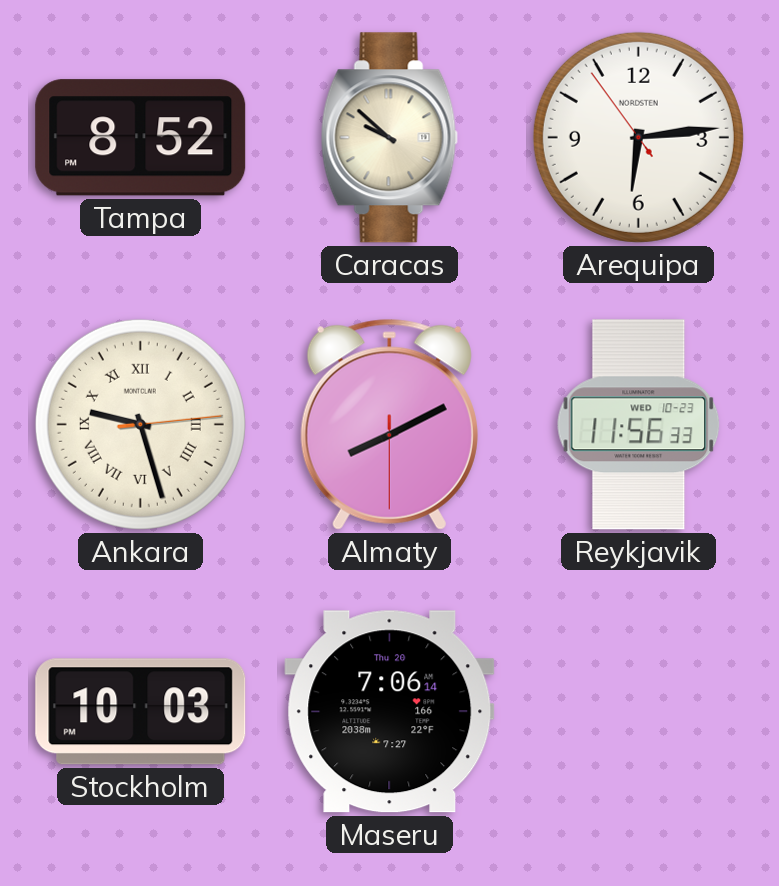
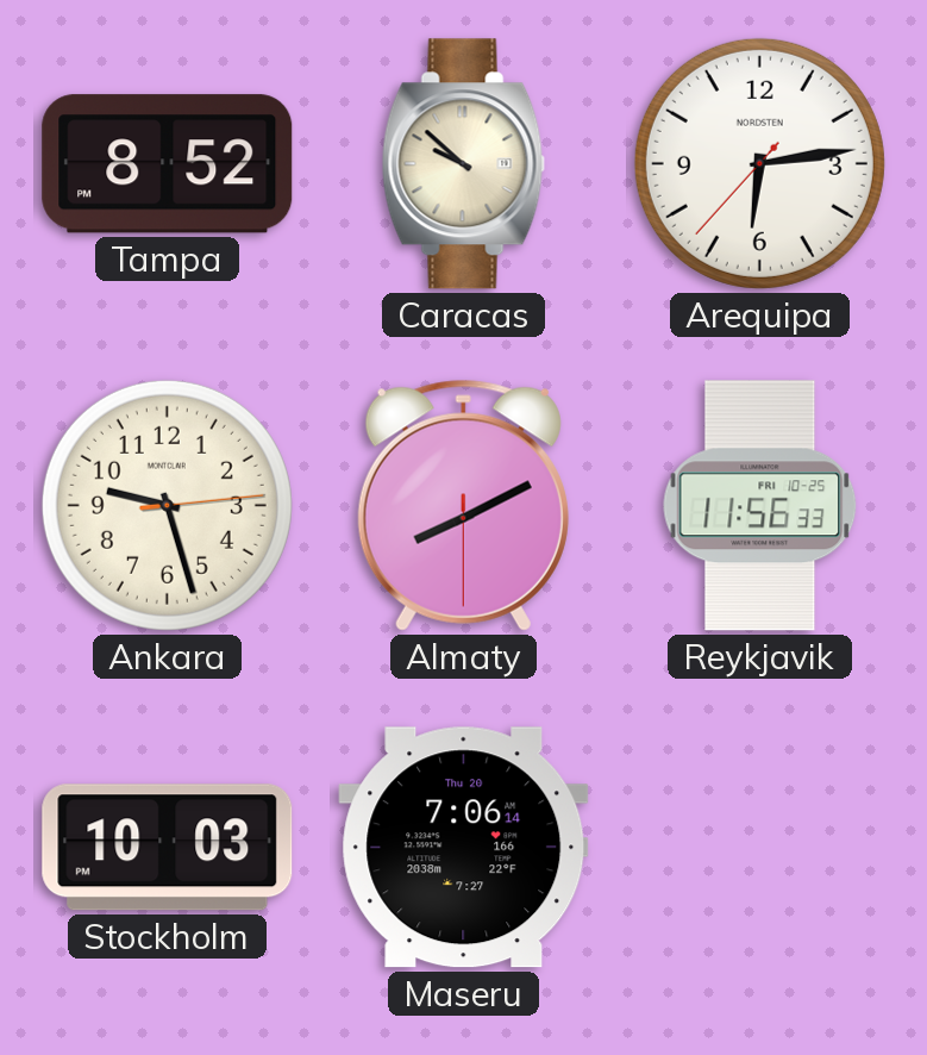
Arequipa: 6:13:54 -> 6:13:37
Ankara numerals: Roman -> Arabic
Reykjavik date: WED 10-23 -> FRI 10-25
